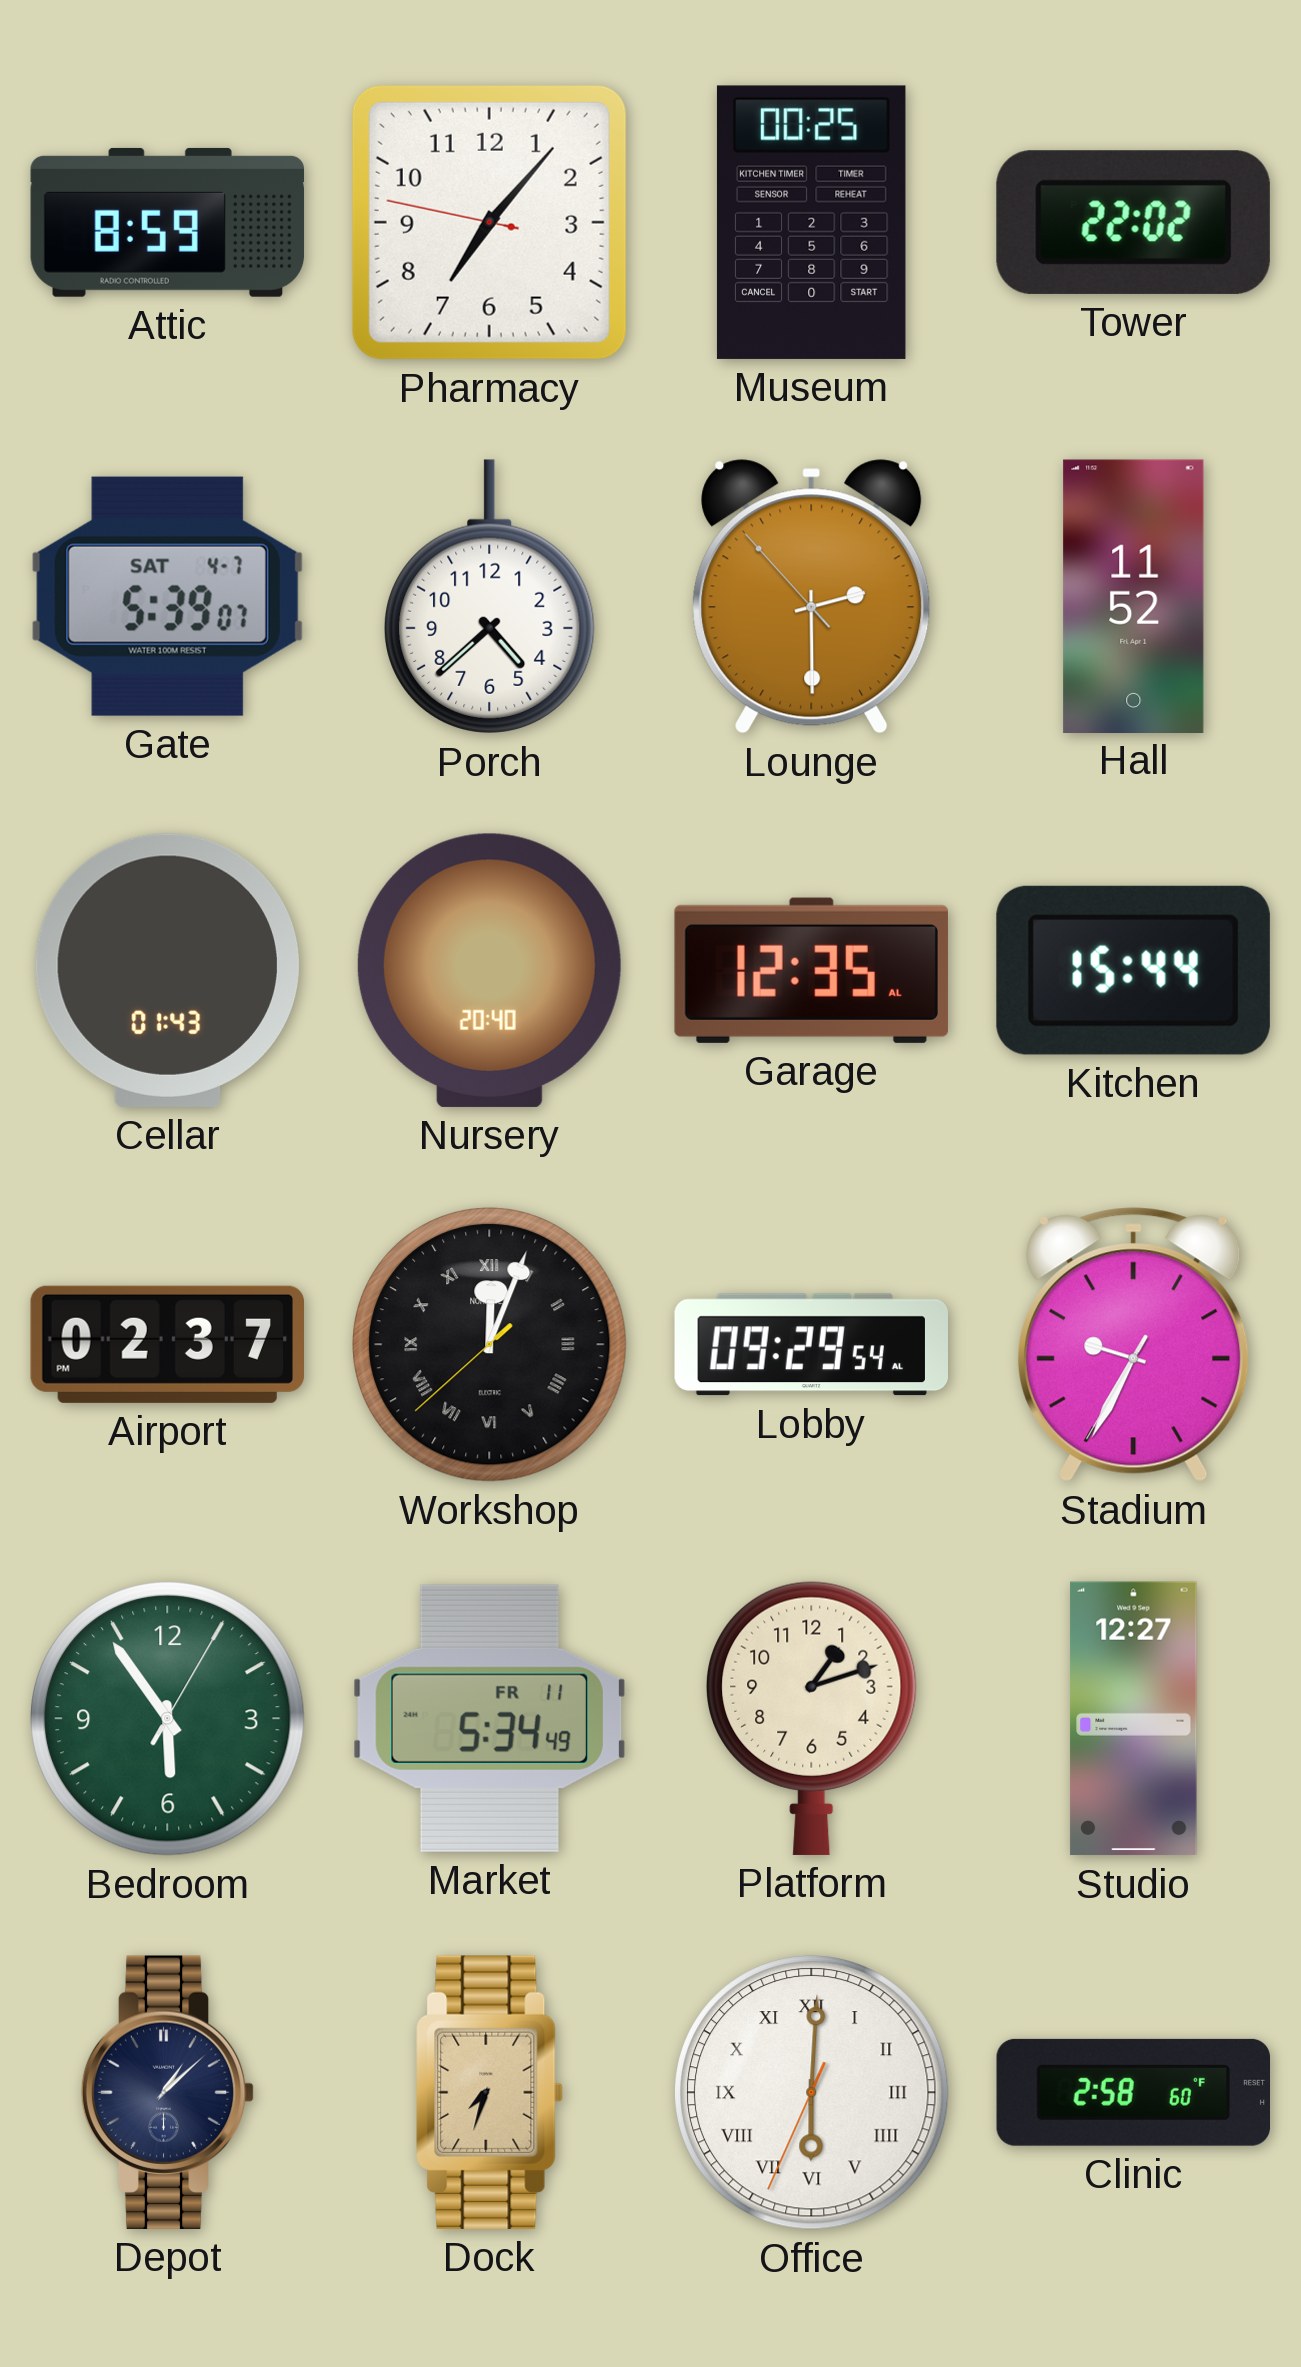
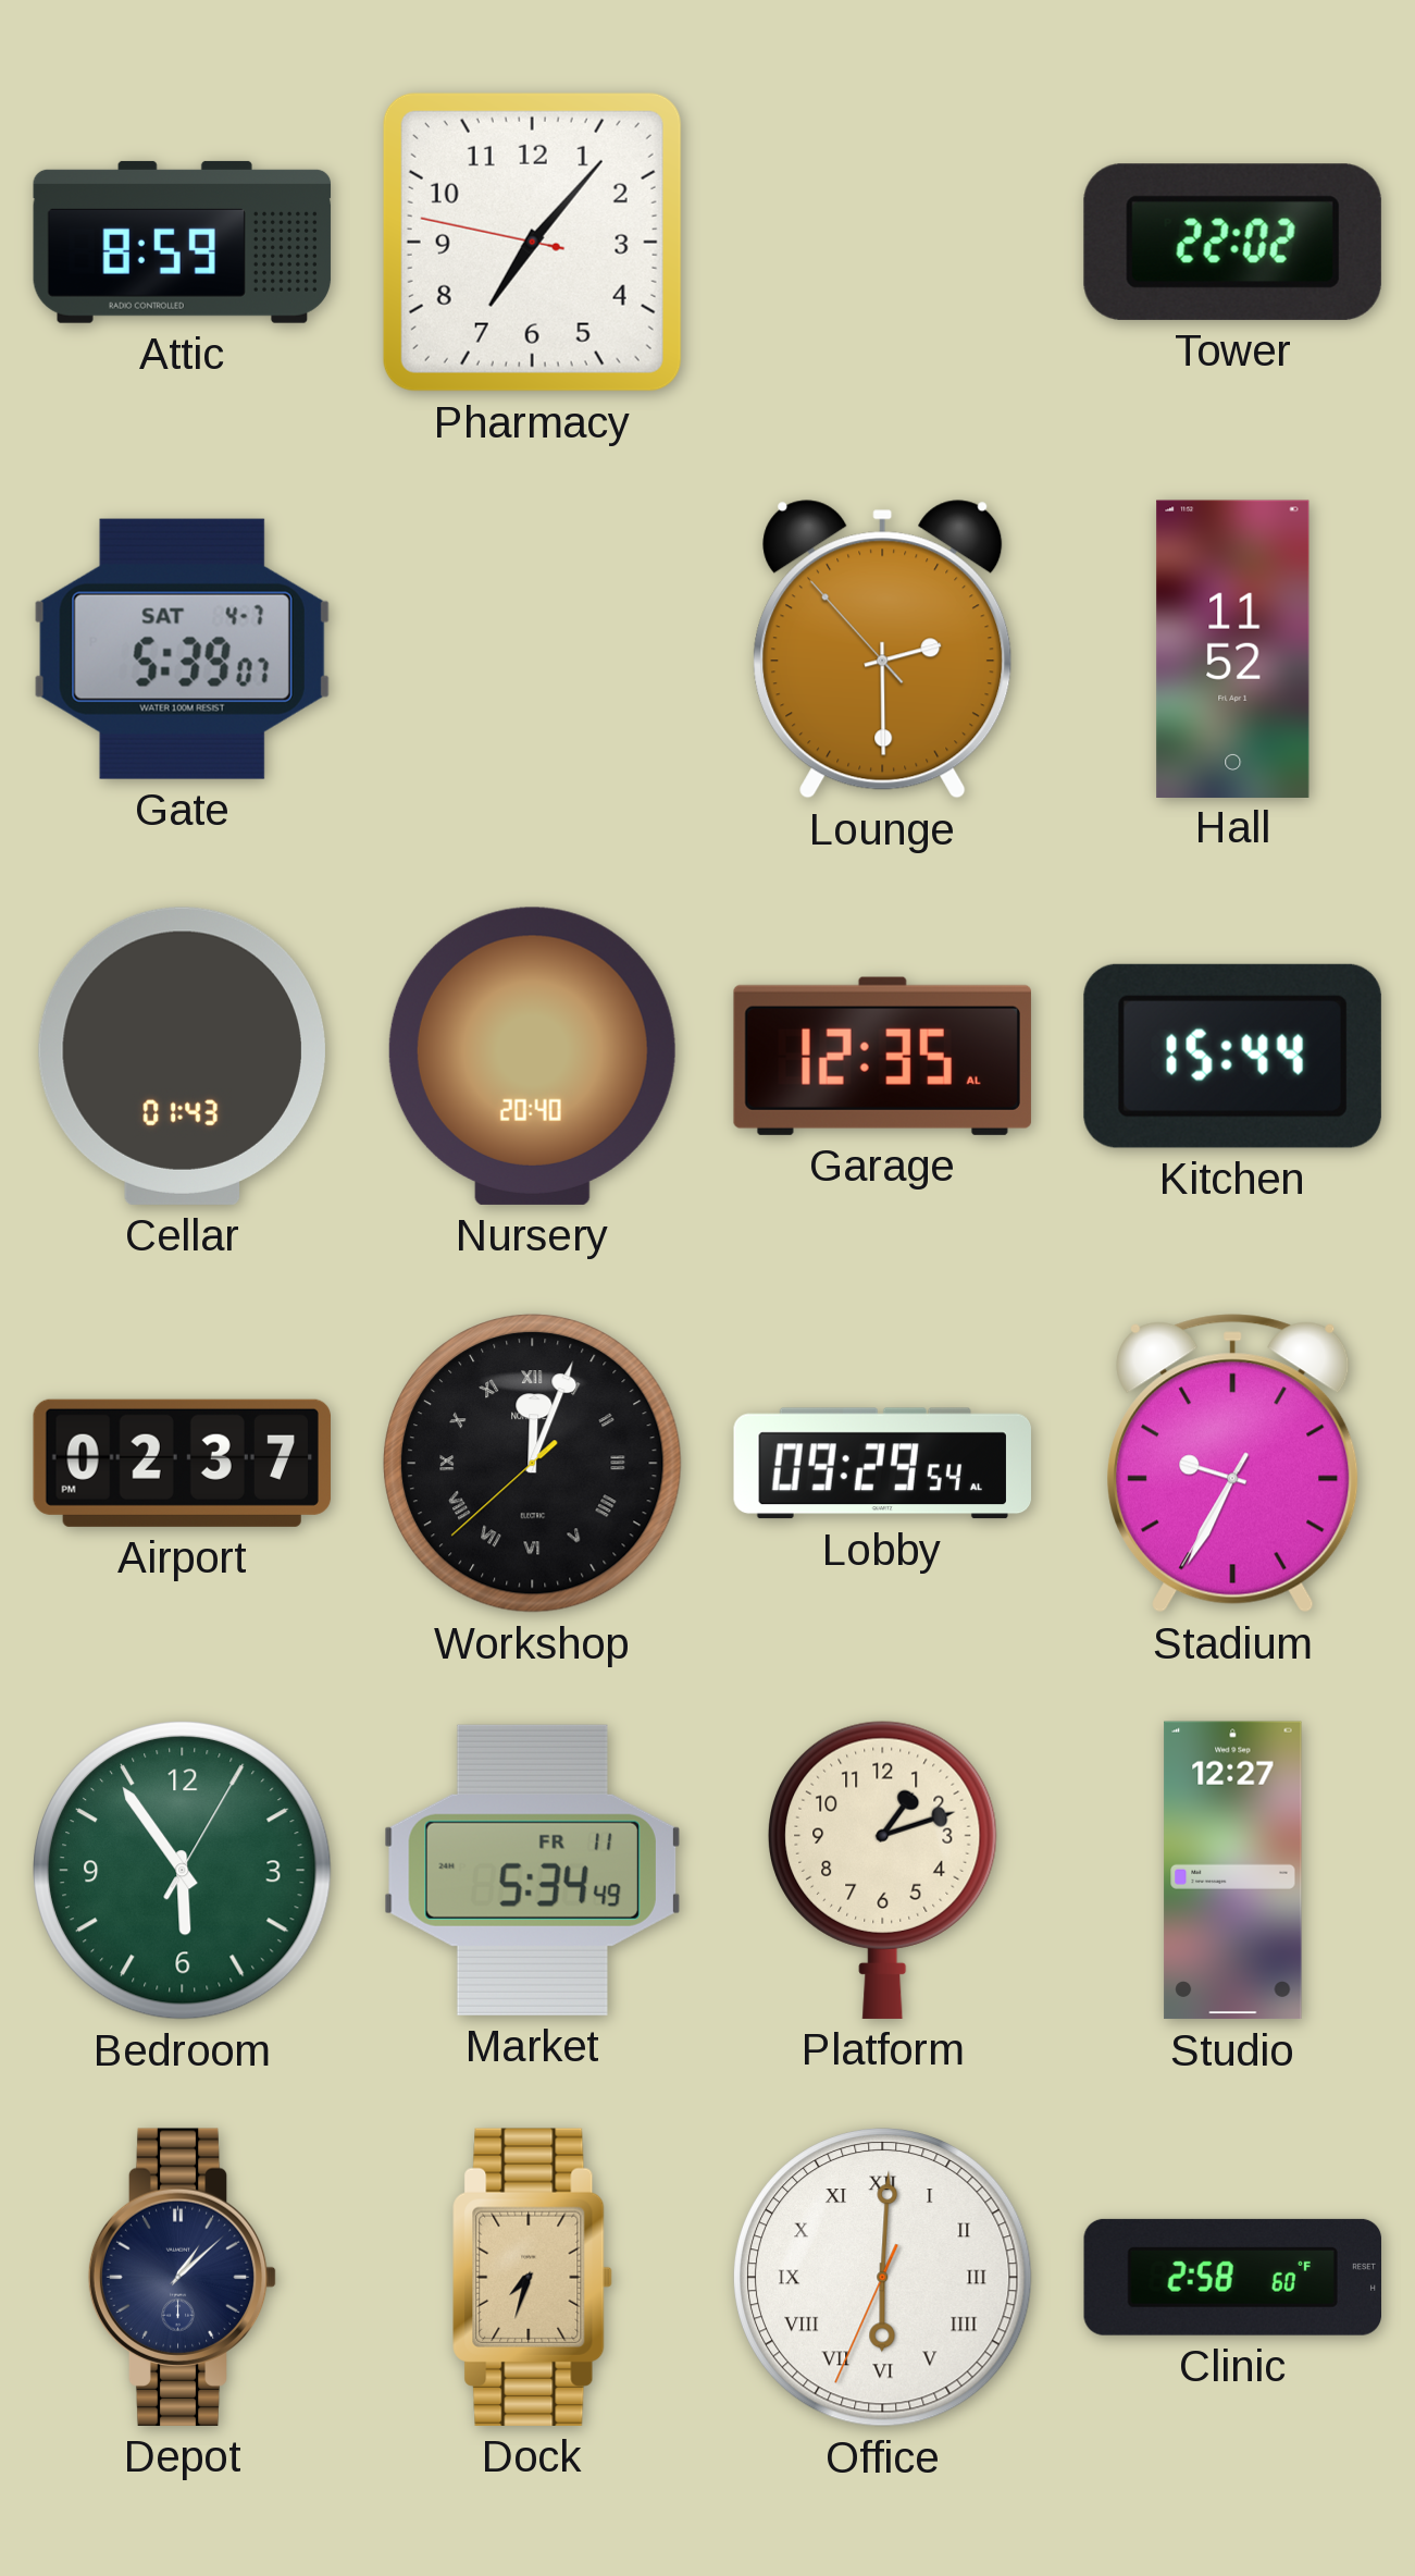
Museum: 00:25 -> none
Porch: 4:38 -> none
